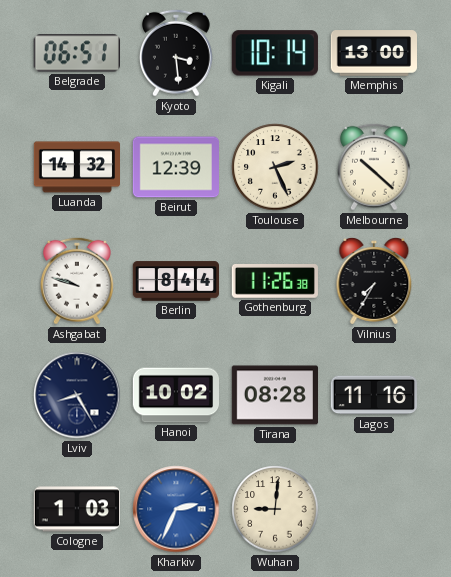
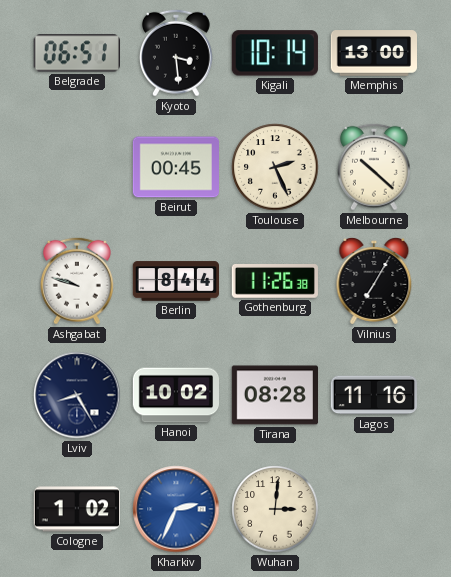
Luanda: 14:32 -> none
Beirut: 12:39 -> 00:45
Vilnius: 7:35 -> 7:05
Cologne: 1:03 -> 1:02
Wuhan: 9:01 -> 3:01
